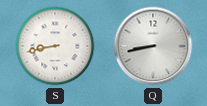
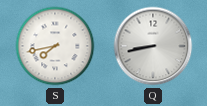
S: 8:43 -> 7:43
